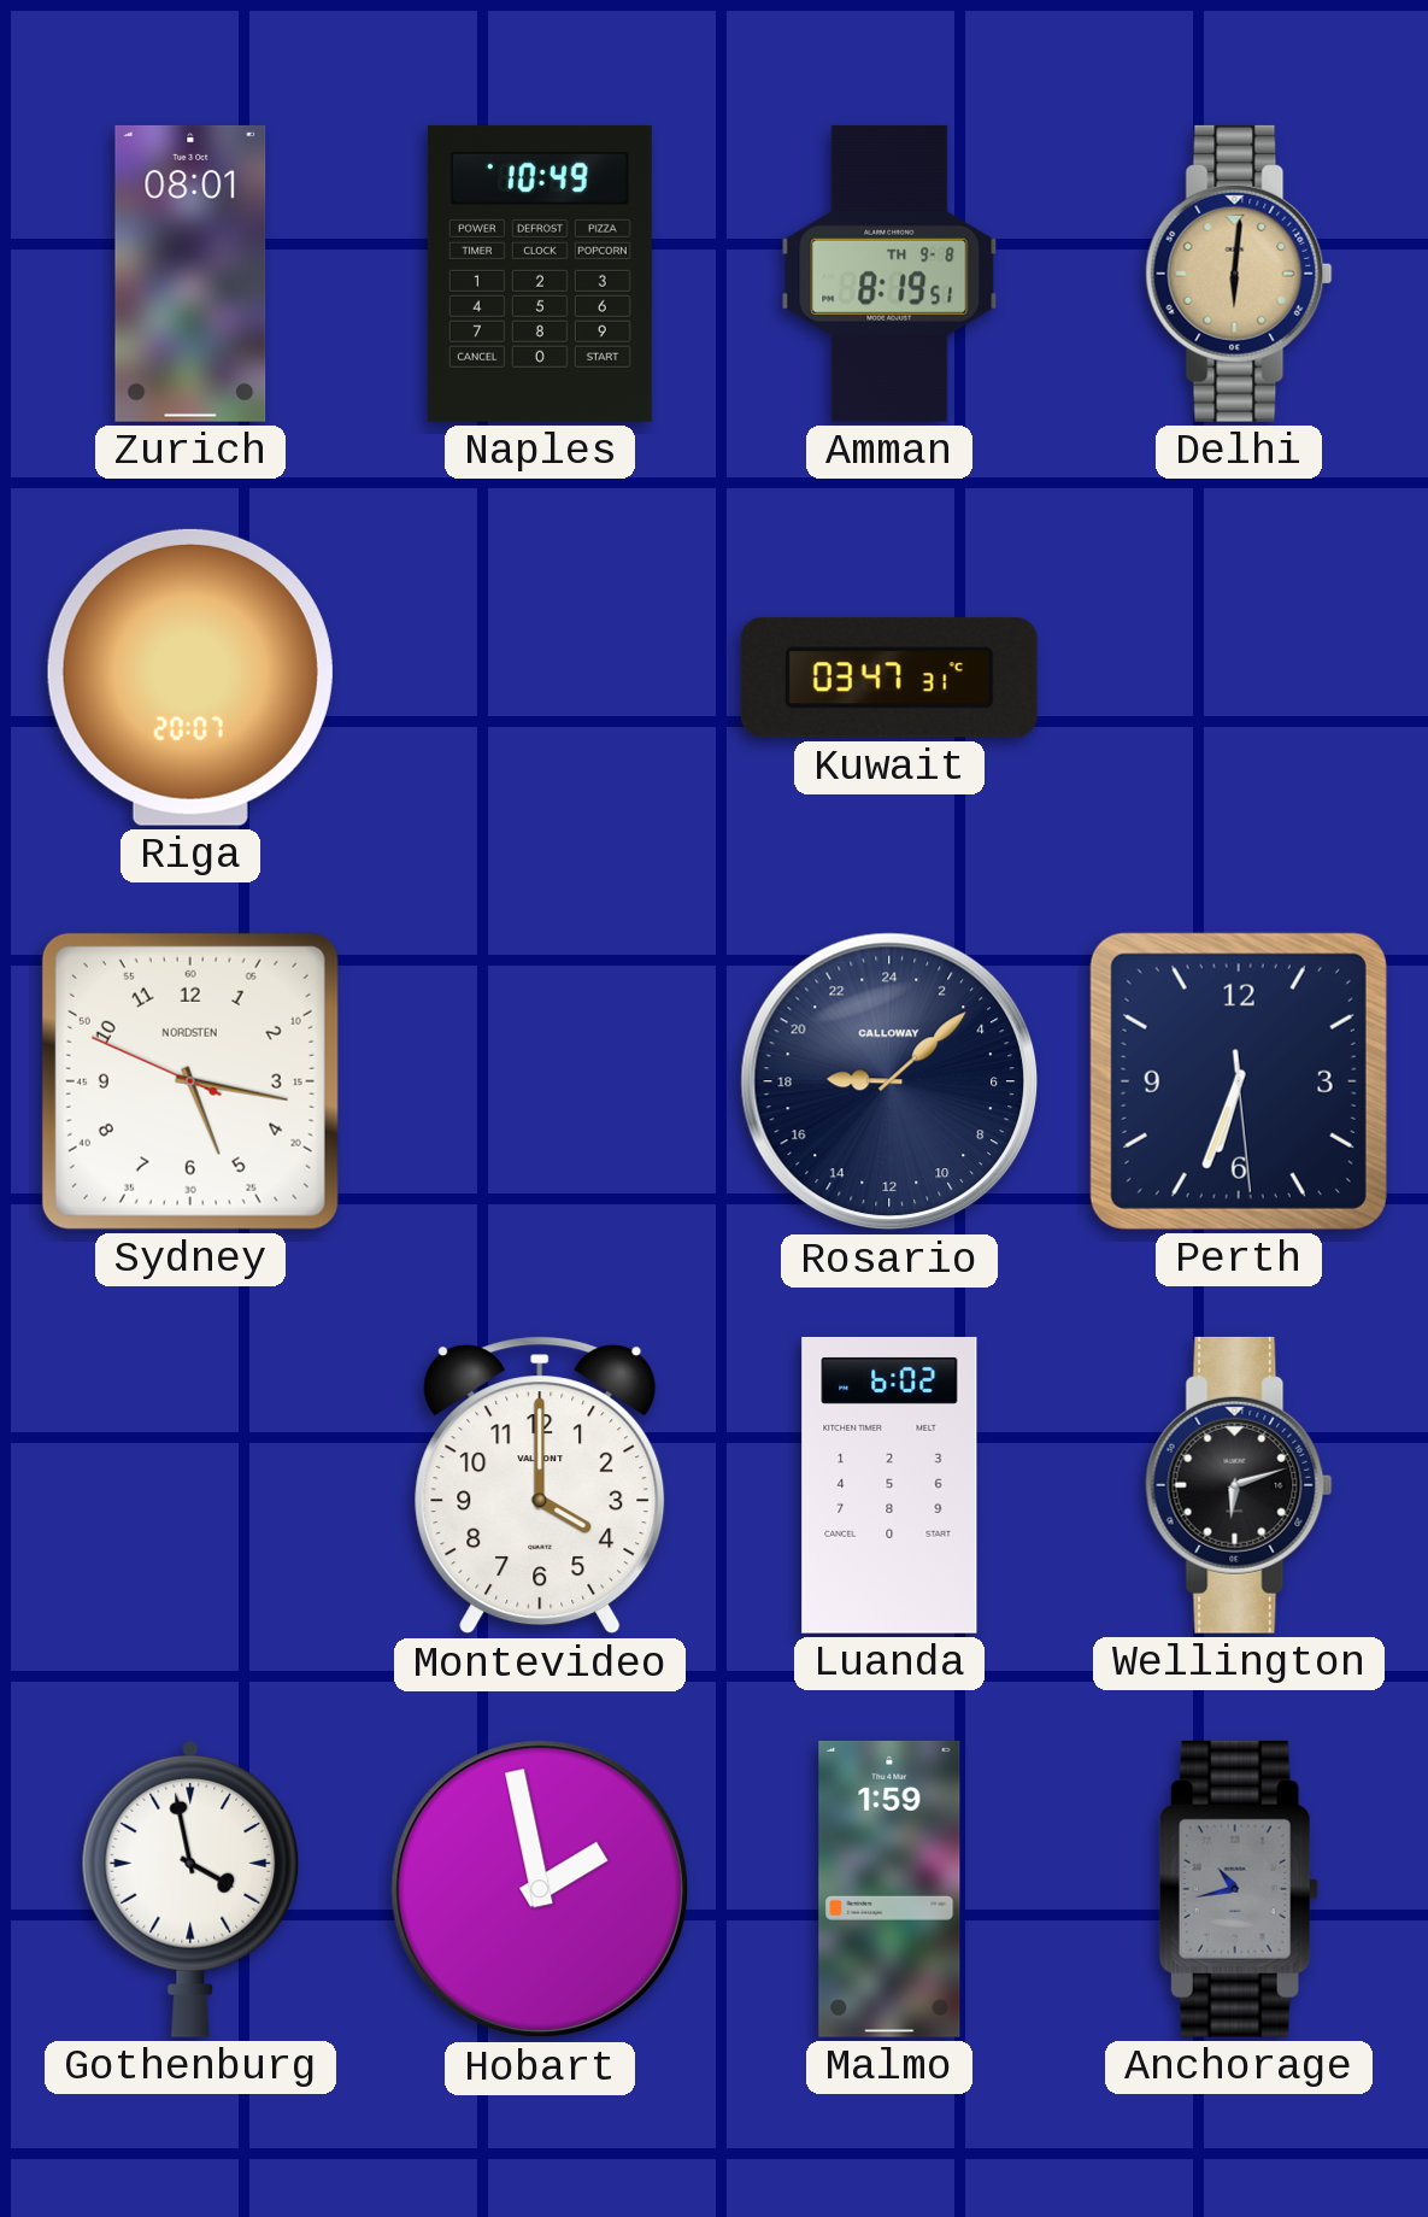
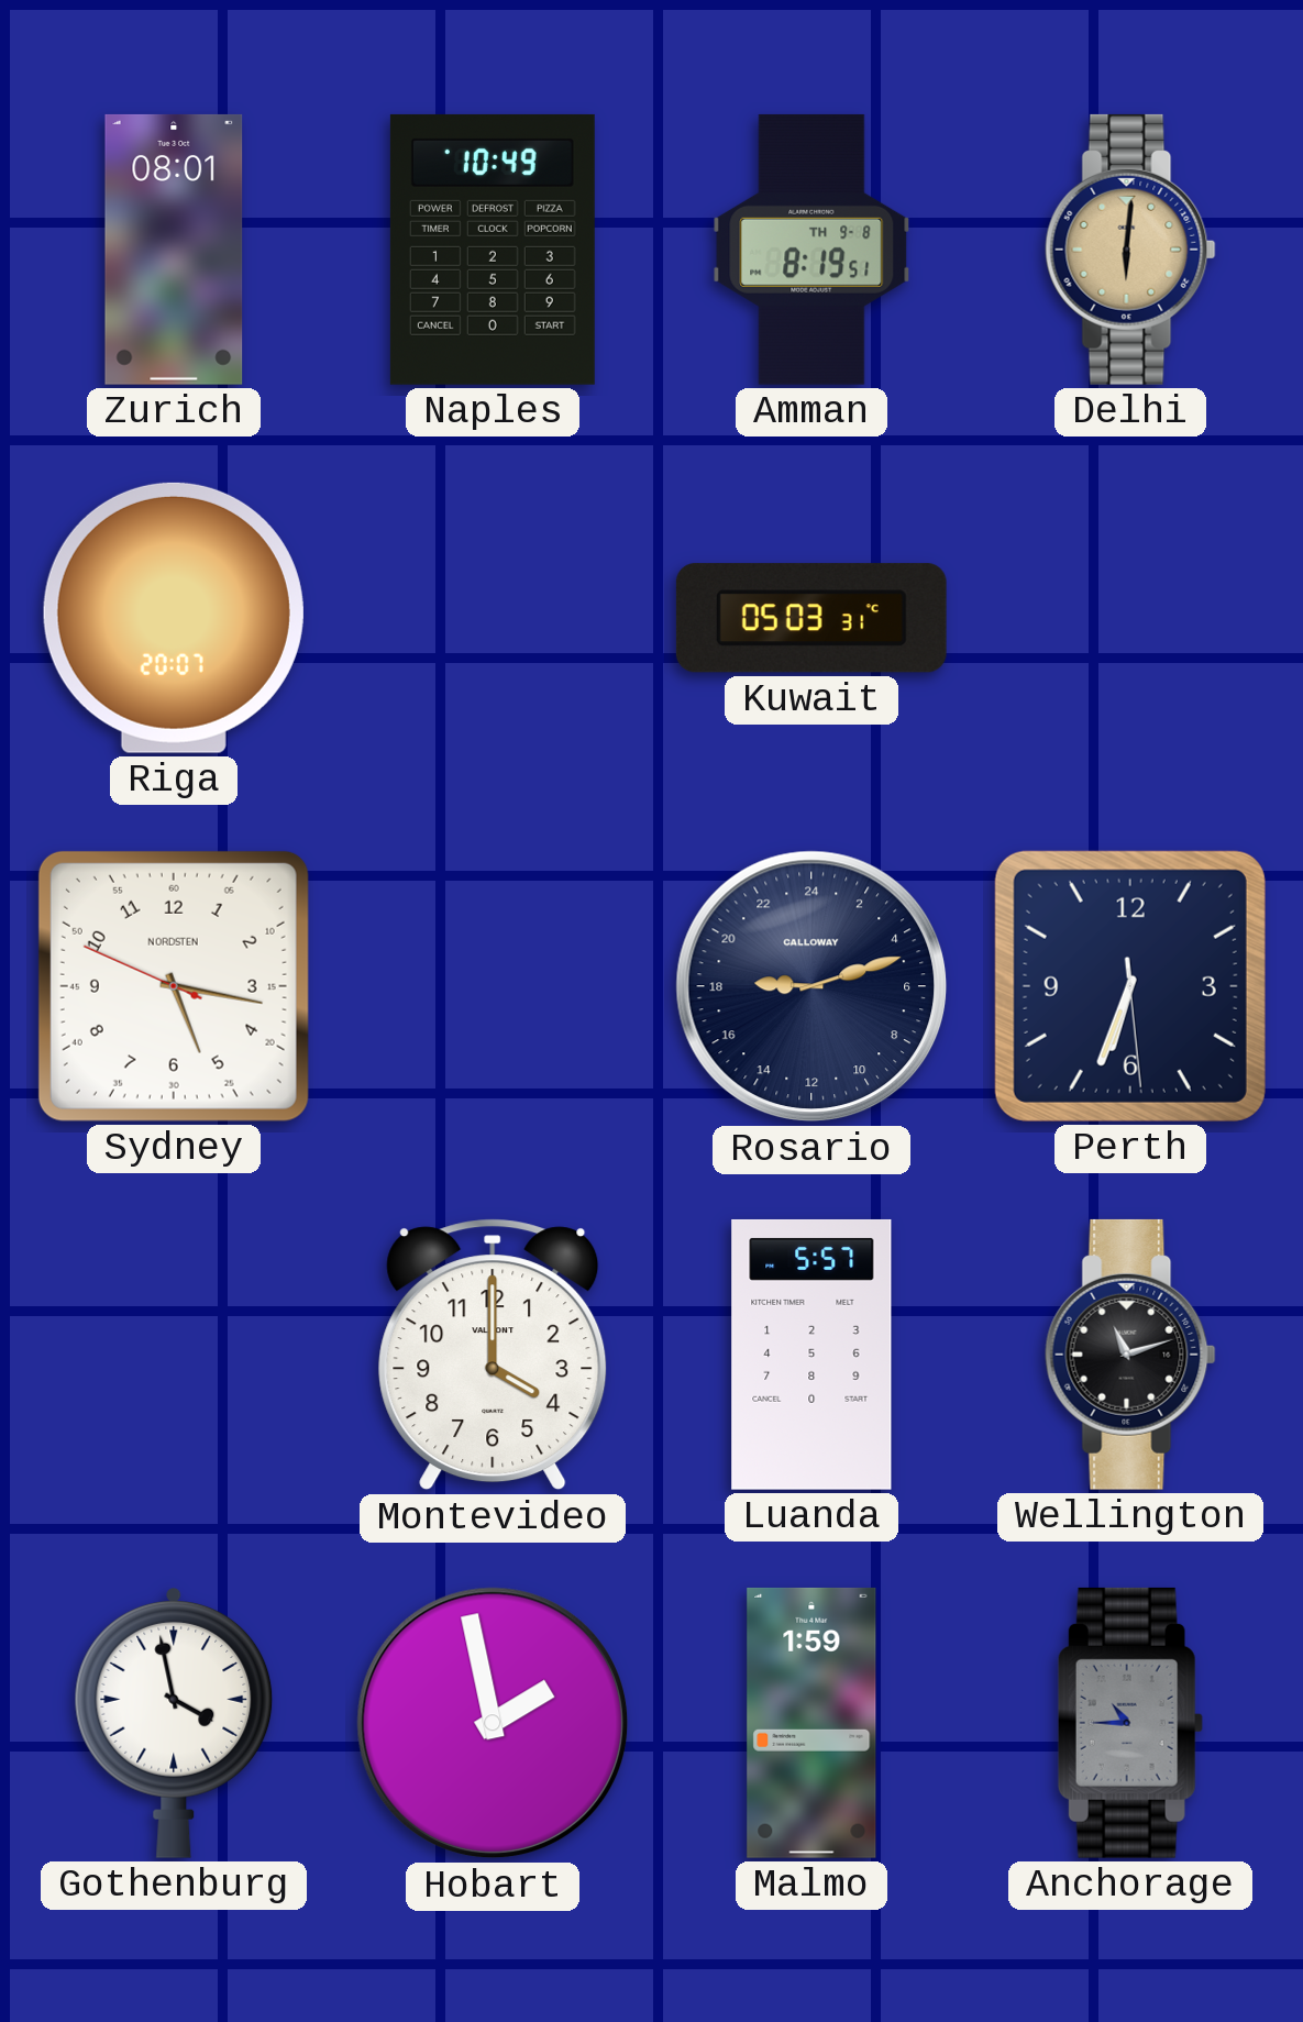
Kuwait: 03:47 -> 05:03
Rosario: 18:08 -> 18:12
Luanda: 6:02 -> 5:57
Wellington: 6:12 -> 11:12
Anchorage: 10:43 -> 10:45
